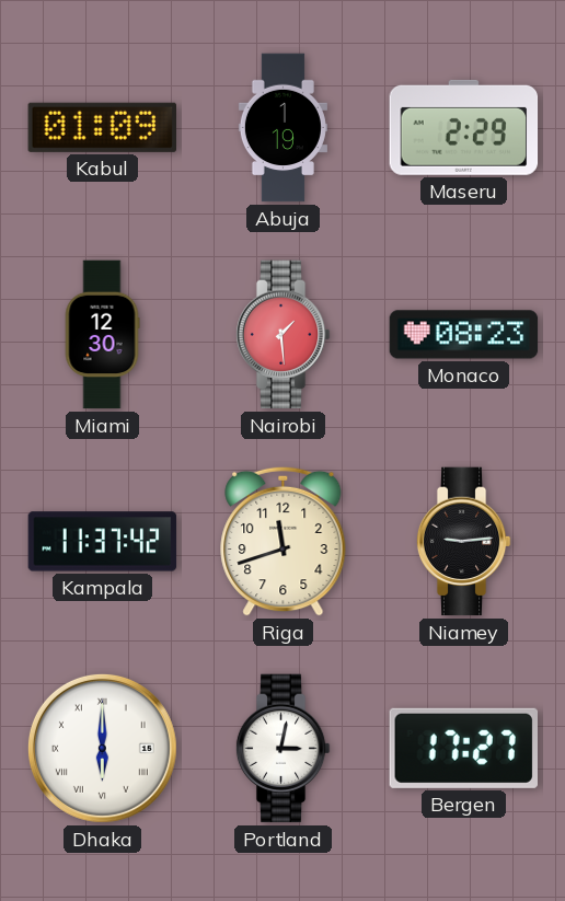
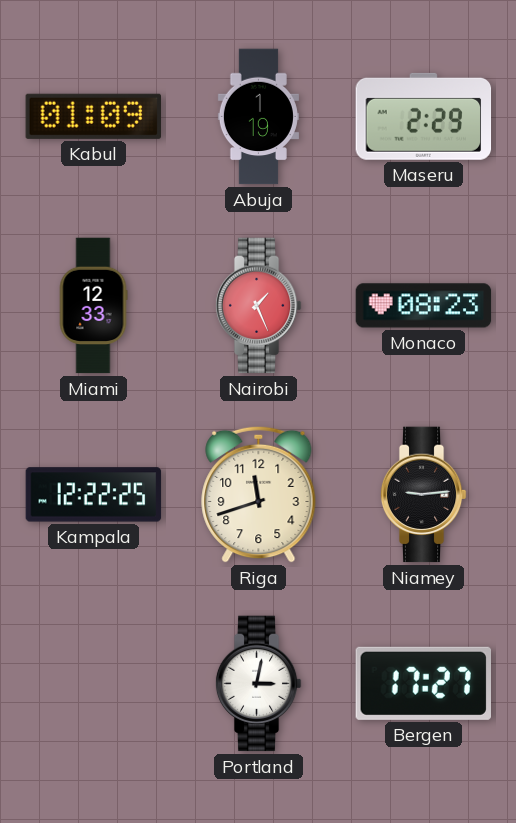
Miami: 12:30 -> 12:33
Nairobi: 1:29 -> 1:26
Kampala: 11:37 -> 12:22
Dhaka: 6:00 -> none
